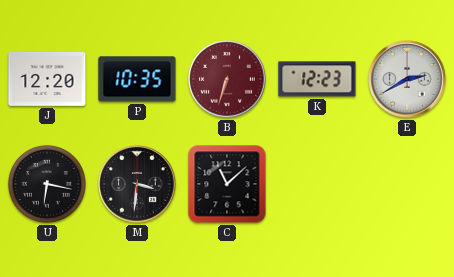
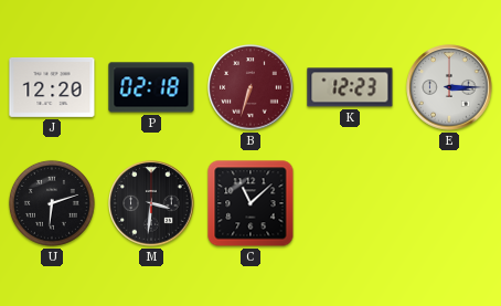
P: 10:35 -> 02:18
E: 2:40 -> 3:15
U: 6:17 -> 6:12
